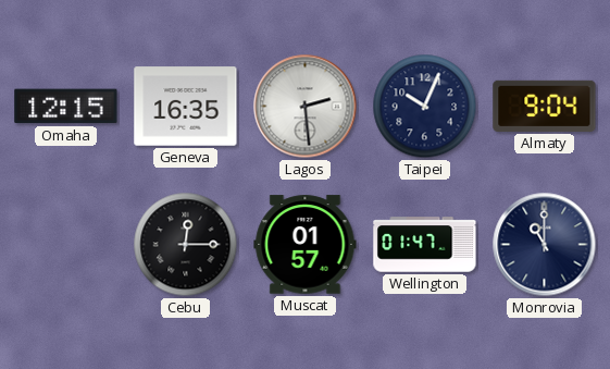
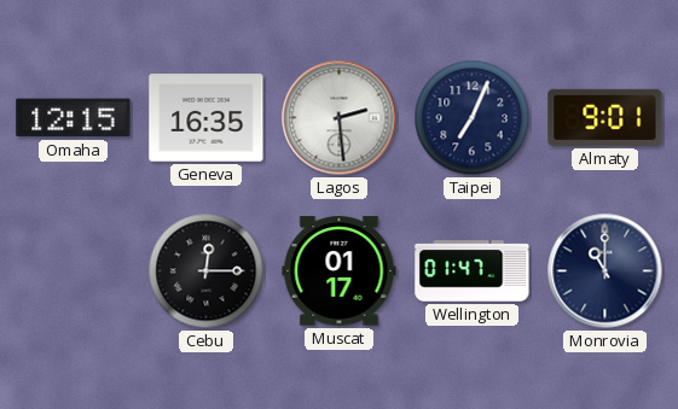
Taipei: 10:04 -> 7:04
Almaty: 9:04 -> 9:01
Muscat: 01:57 -> 01:17
